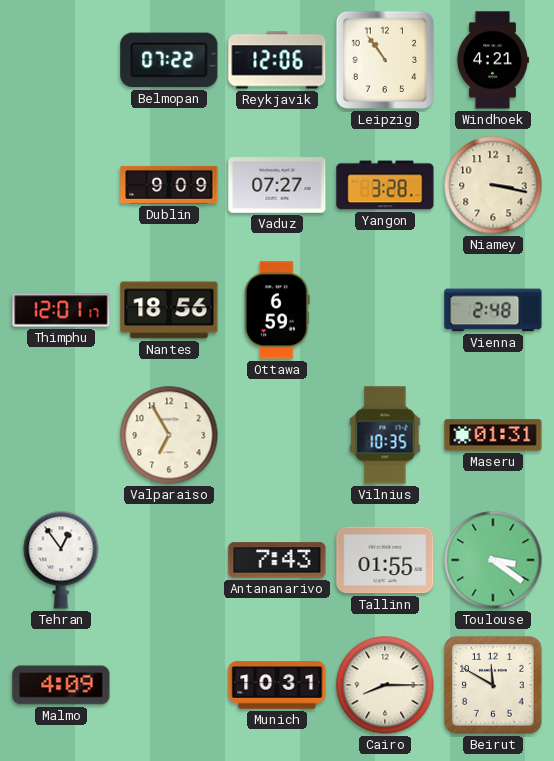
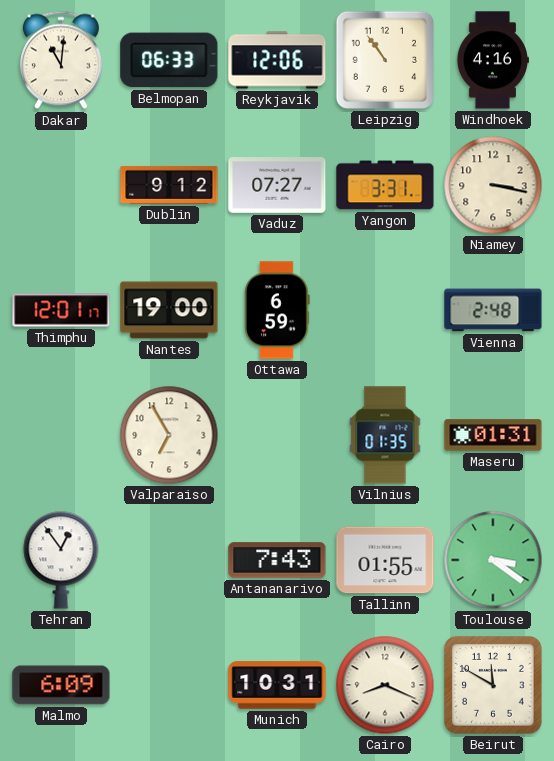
Dakar: none -> 11:01
Belmopan: 07:22 -> 06:33
Windhoek: 4:21 -> 4:16
Dublin: 9:09 -> 9:12
Yangon: 3:28 -> 3:31
Nantes: 18:56 -> 19:00
Vilnius: 10:35 -> 01:35
Malmo: 4:09 -> 6:09
Cairo: 8:15 -> 8:19
